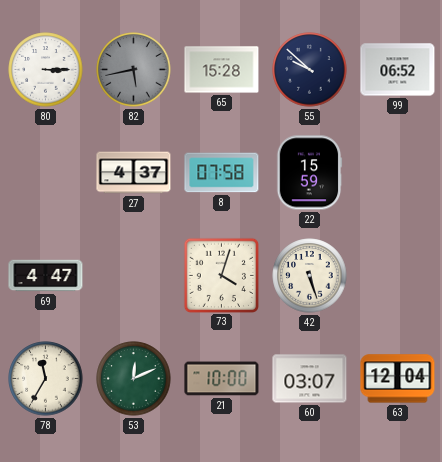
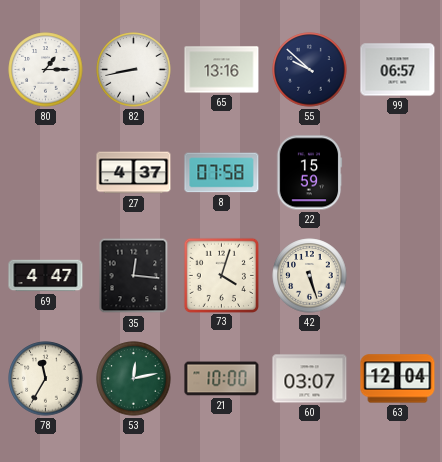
80: 3:15 -> 1:15
82: 5:43 -> 8:43
82 dial: grey -> white
65: 15:28 -> 13:16
99: 06:52 -> 06:57
35: none -> 12:16
53: 12:11 -> 12:13
